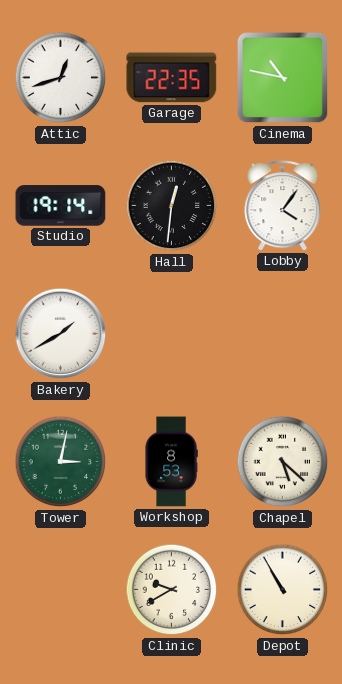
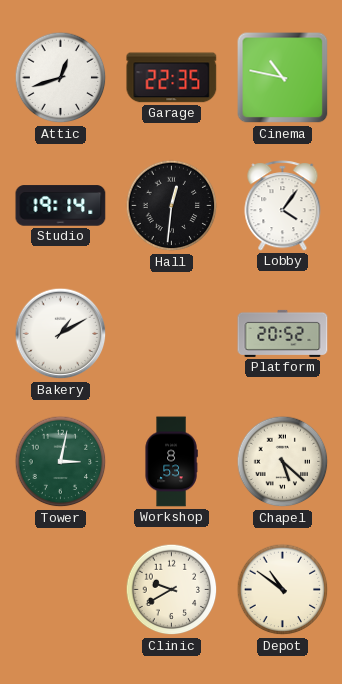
Bakery: 1:40 -> 1:10
Platform: none -> 20:52
Depot: 10:55 -> 10:51
